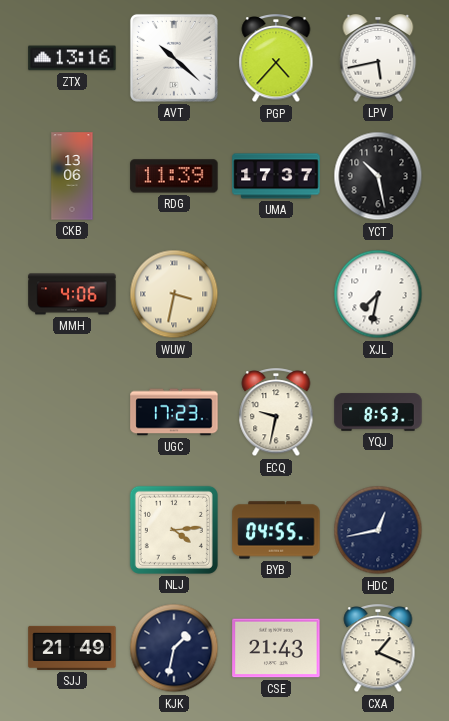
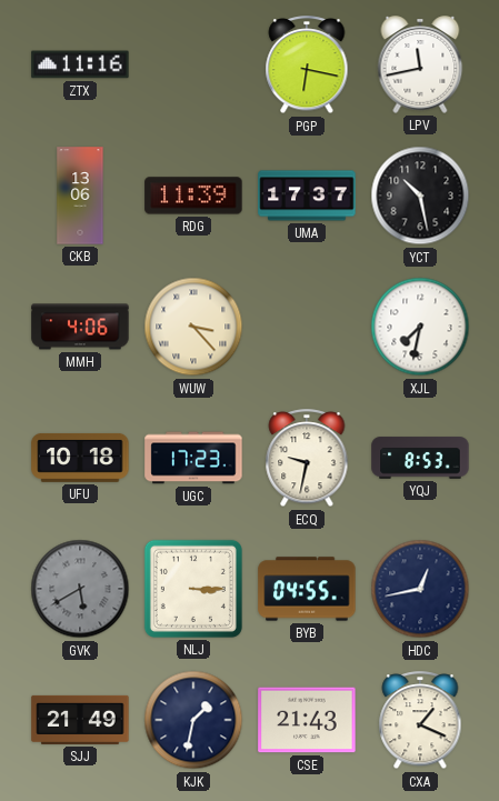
ZTX: 13:16 -> 11:16
AVT: 10:22 -> none
PGP: 4:37 -> 6:17
LPV: 5:43 -> 11:43
WUW: 3:32 -> 3:23
UFU: none -> 10:18
GVK: none -> 5:40
NLJ: 4:14 -> 3:15
